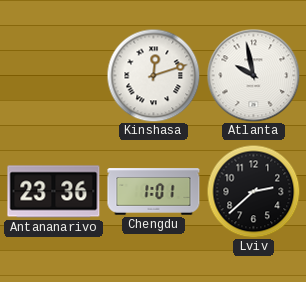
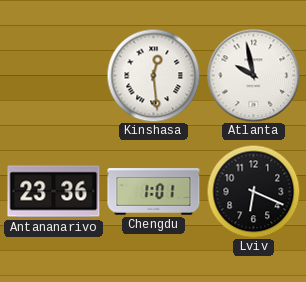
Kinshasa: 12:12 -> 12:29
Lviv: 2:38 -> 6:19
